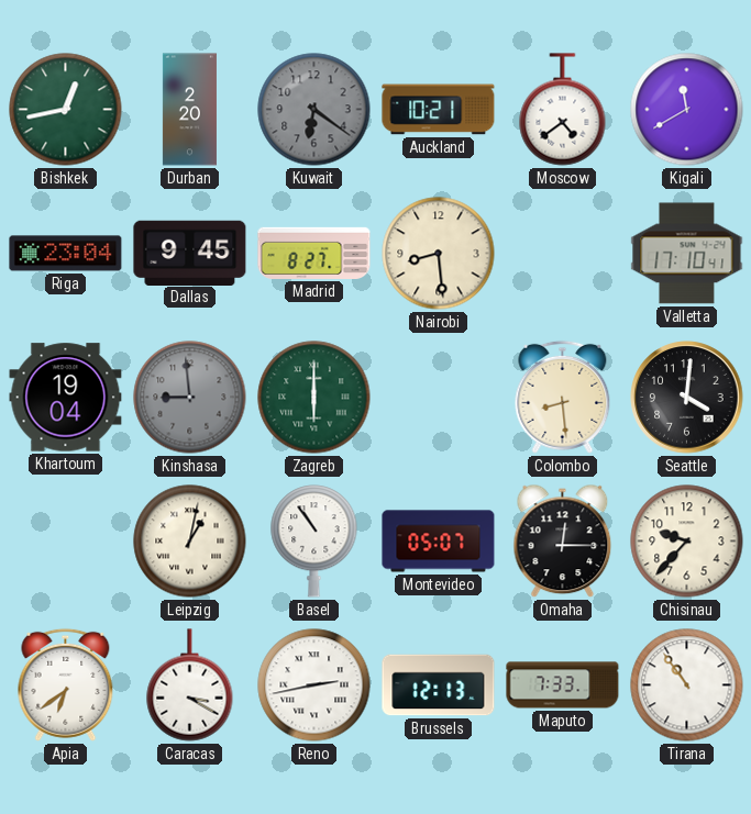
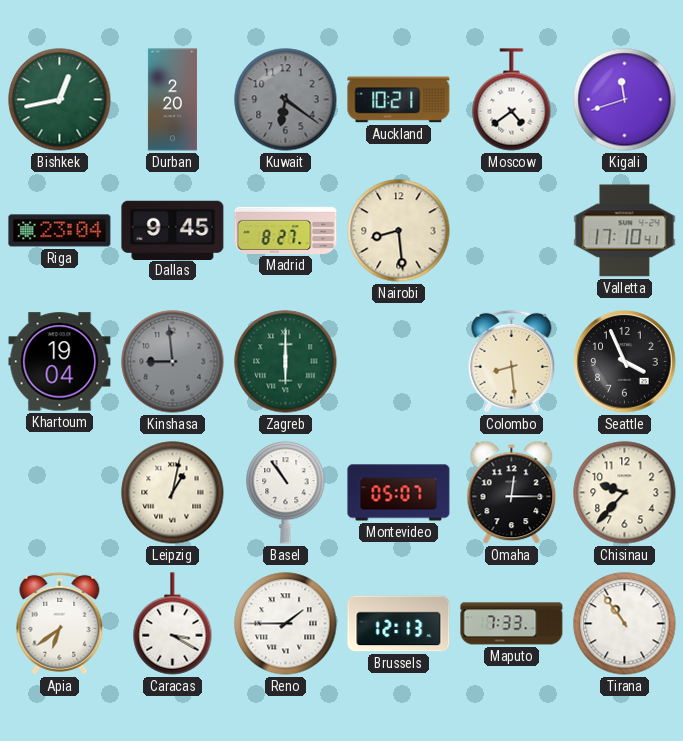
Kigali: 11:40 -> 11:42
Seattle: 4:01 -> 3:56
Reno: 2:43 -> 1:45
